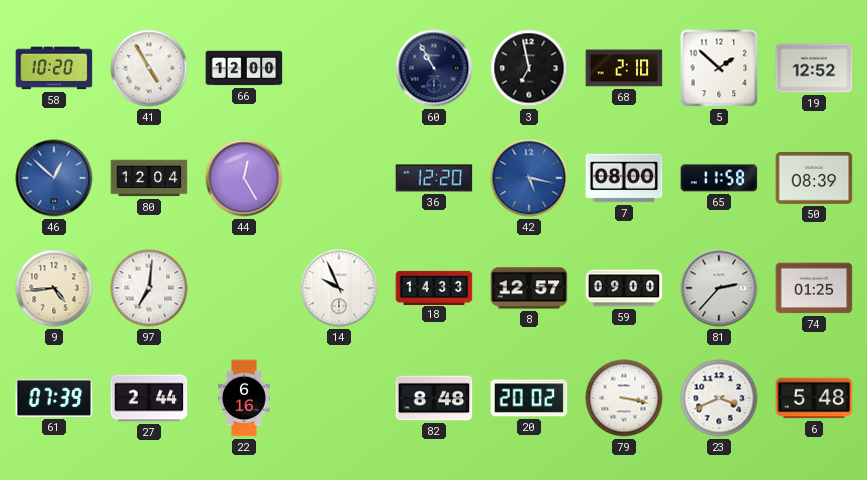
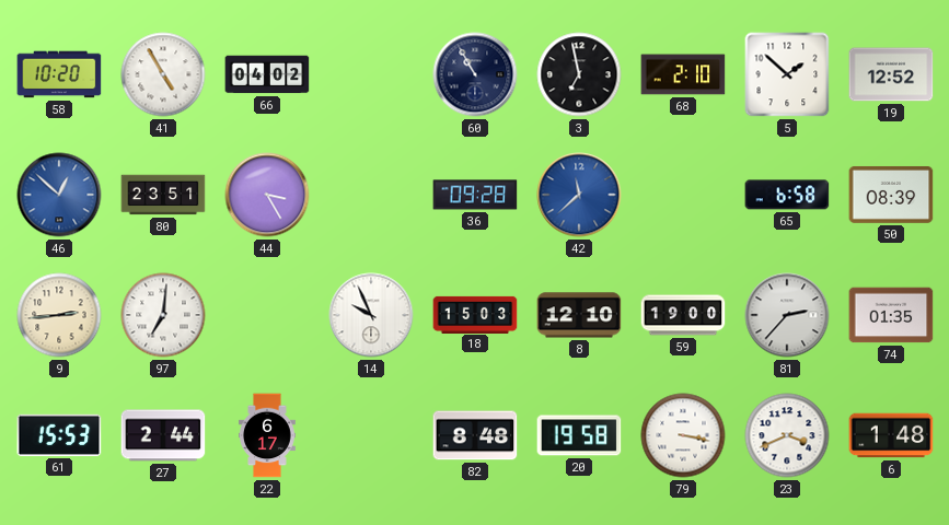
66: 12:00 -> 04:02
80: 12:04 -> 23:51
44: 12:25 -> 3:25
36: 12:20 -> 09:28
42: 5:17 -> 11:38
7: 08:00 -> none
65: 11:58 -> 6:58
9: 4:44 -> 2:44
18: 14:33 -> 15:03
8: 12:57 -> 12:10
59: 09:00 -> 19:00
74: 01:25 -> 01:35
61: 07:39 -> 15:53
22: 6:16 -> 6:17
20: 20:02 -> 19:58
6: 5:48 -> 1:48
